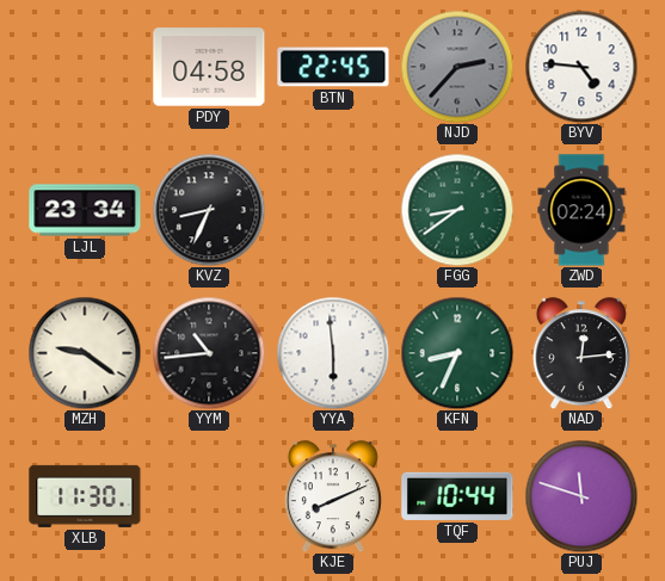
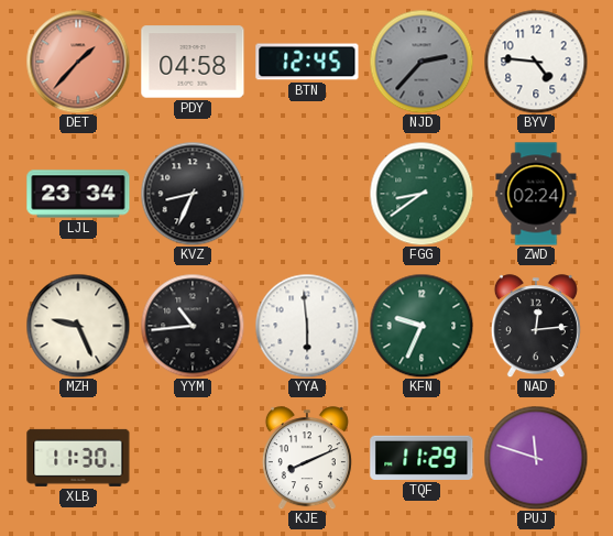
DET: none -> 1:37
BTN: 22:45 -> 12:45
MZH: 9:21 -> 9:26
KFN: 8:34 -> 9:34
TQF: 10:44 -> 11:29
